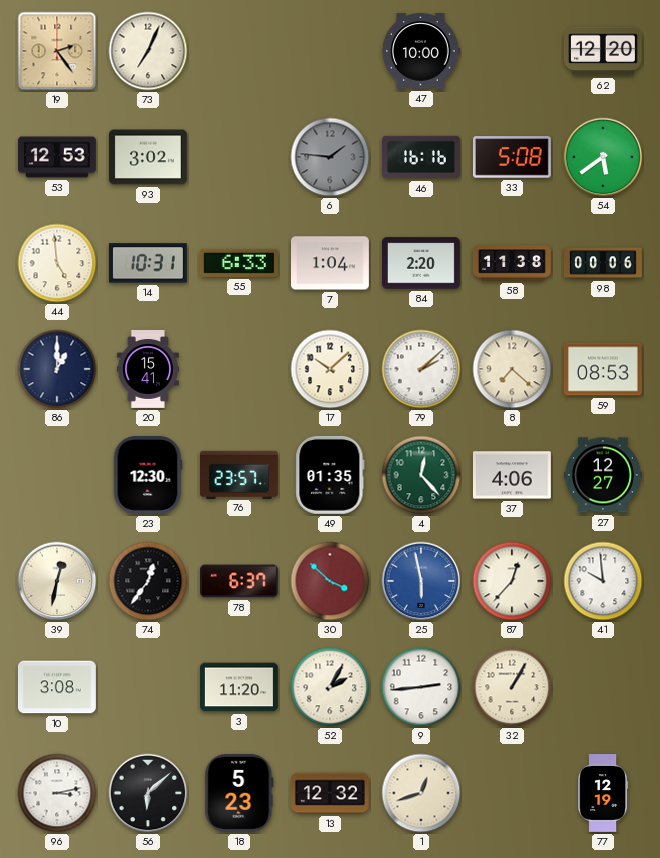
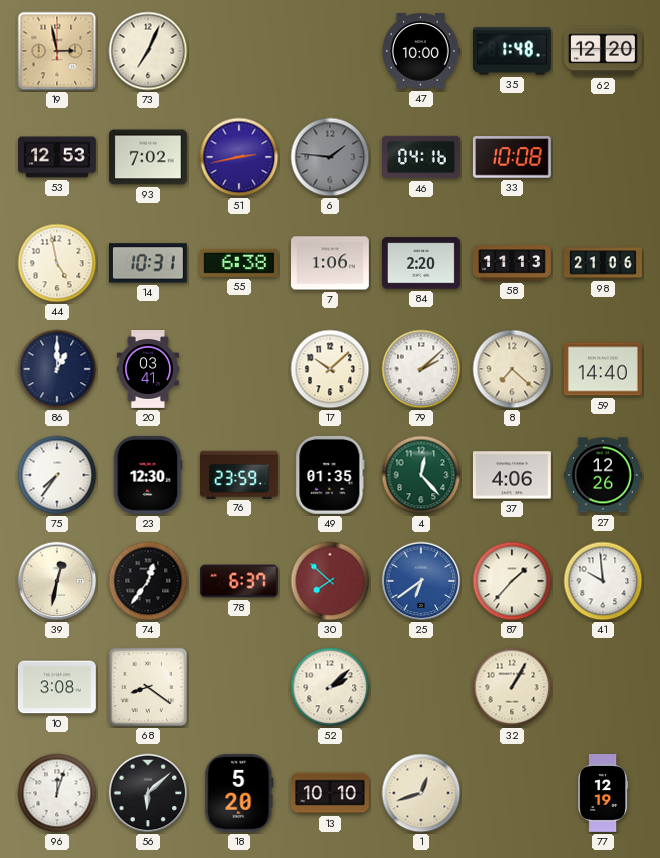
19: 2:24 -> 2:58
35: none -> 1:48
93: 3:02 -> 7:02
51: none -> 2:43
46: 16:16 -> 04:16
33: 5:08 -> 10:08
54: 5:39 -> none
44: 4:59 -> 4:58
55: 6:33 -> 6:38
7: 1:04 -> 1:06
58: 11:38 -> 11:13
98: 00:06 -> 21:06
20: 15:41 -> 03:41
59: 08:53 -> 14:40
75: none -> 7:36
76: 23:57 -> 23:59
27: 12:27 -> 12:26
30: 3:52 -> 7:52
25: 5:58 -> 6:39
87: 12:37 -> 1:37
68: none -> 8:21
3: 11:20 -> none
52: 2:05 -> 2:08
9: 2:44 -> none
96: 3:13 -> 12:03
18: 5:23 -> 5:20
13: 12:32 -> 10:10
